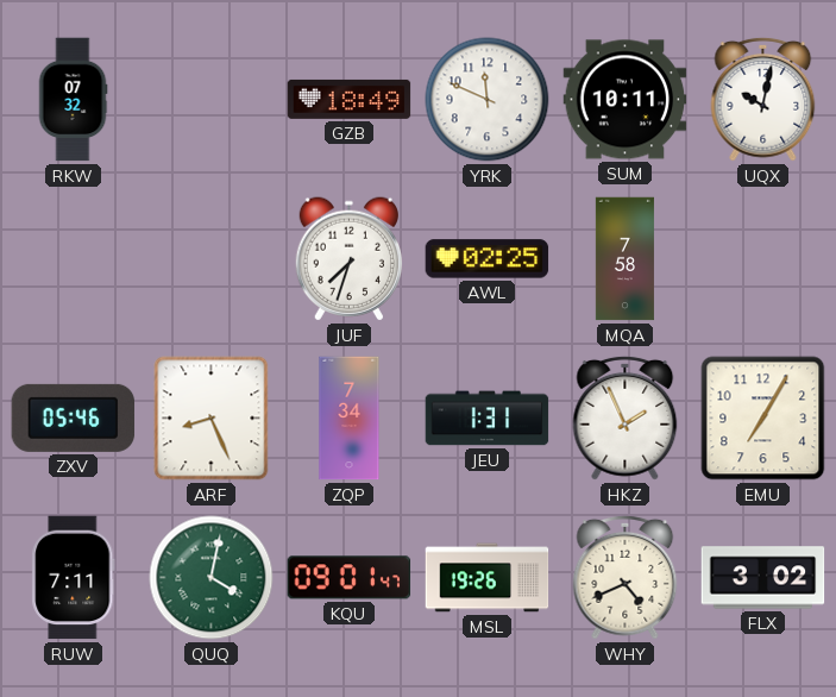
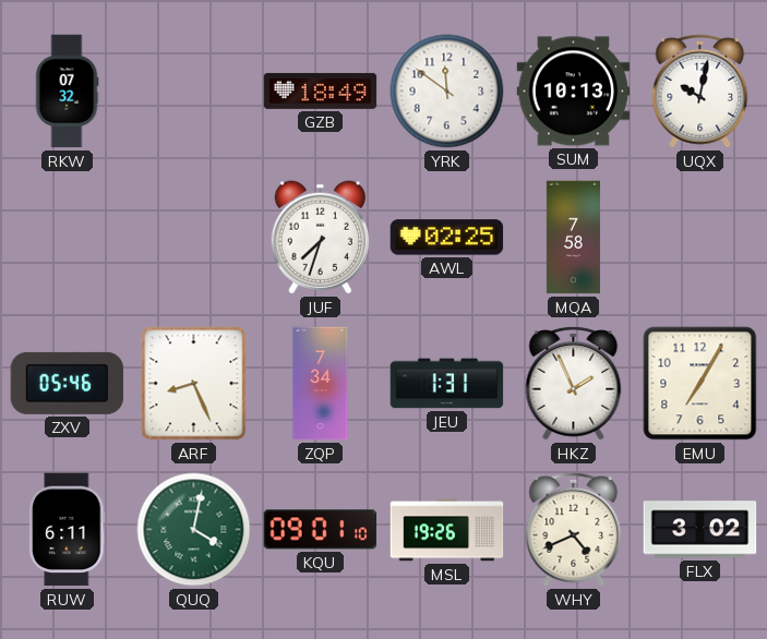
YRK: 11:49 -> 11:51
SUM: 10:11 -> 10:13
RUW: 7:11 -> 6:11
KQU: 09:01:47 -> 09:01:10
